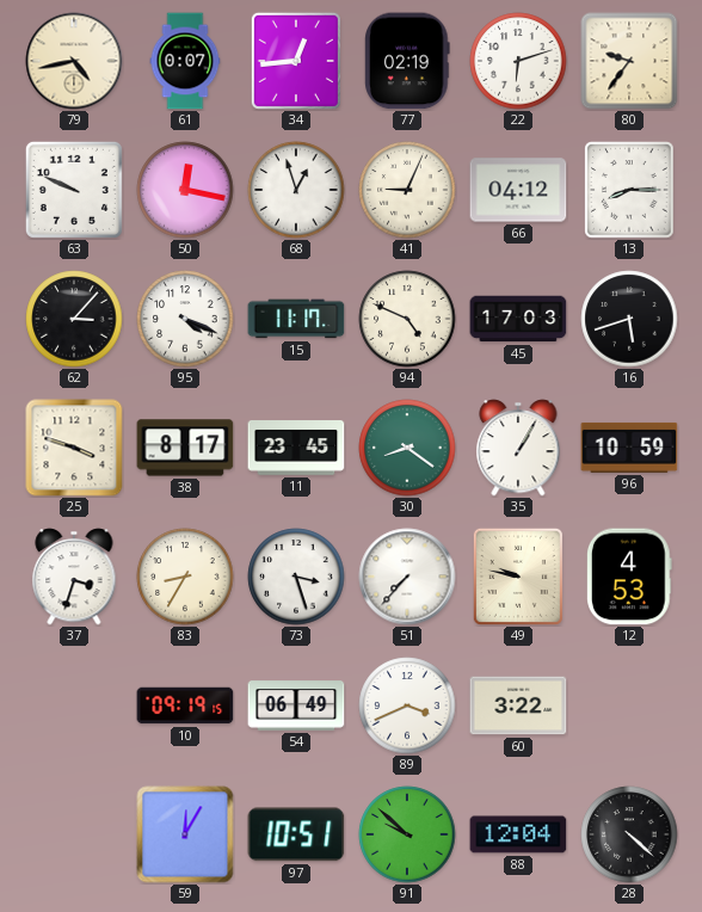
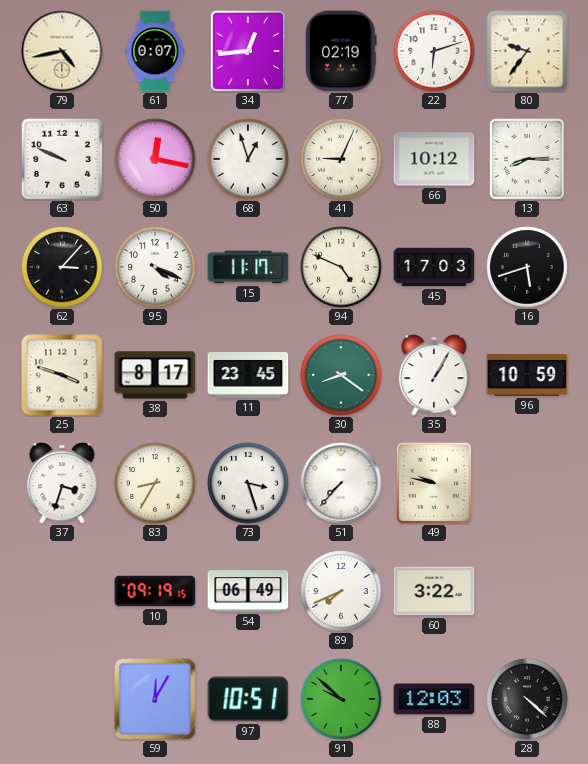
66: 04:12 -> 10:12
12: 4:53 -> none
89: 3:41 -> 7:41
88: 12:04 -> 12:03
